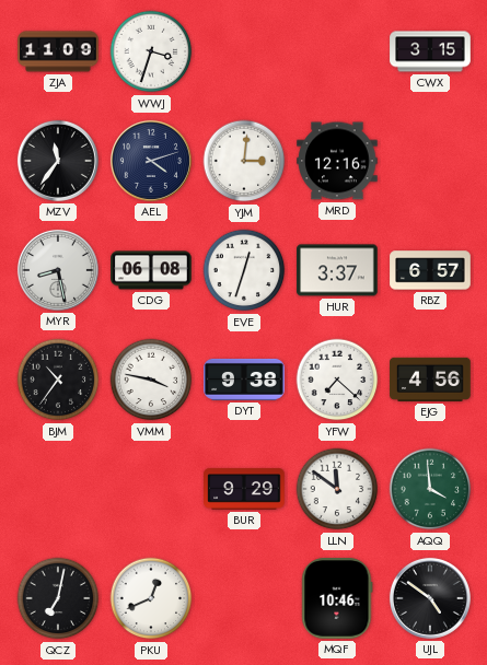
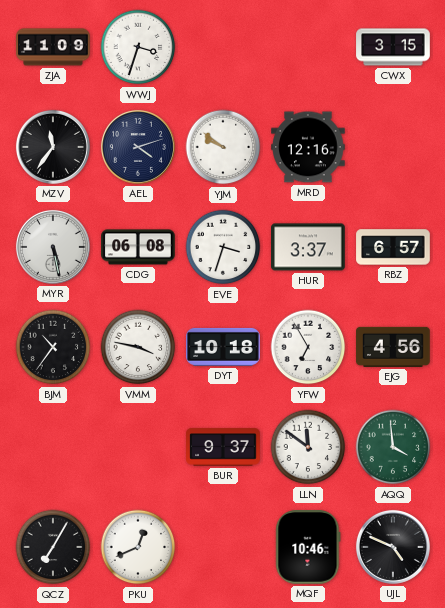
YJM: 3:01 -> 9:51
MYR: 8:28 -> 5:28
EVE: 12:33 -> 3:33
DYT: 9:38 -> 10:18
YFW: 7:22 -> 6:55
BUR: 9:29 -> 9:37
QCZ: 7:02 -> 7:05
UJL: 4:51 -> 4:49
